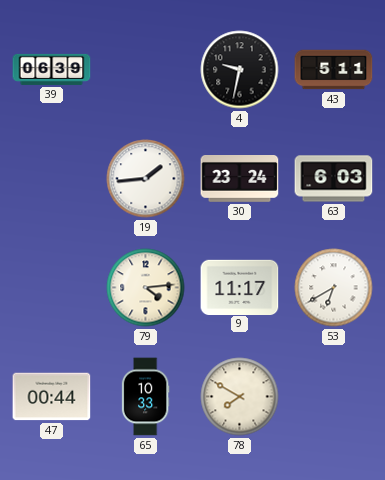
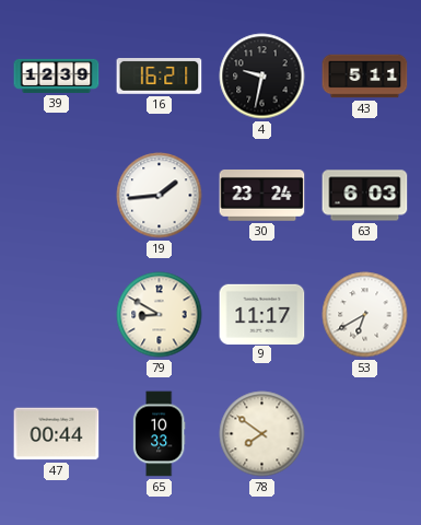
39: 06:39 -> 12:39
16: none -> 16:21
79: 4:14 -> 8:50
78: 7:50 -> 7:51
